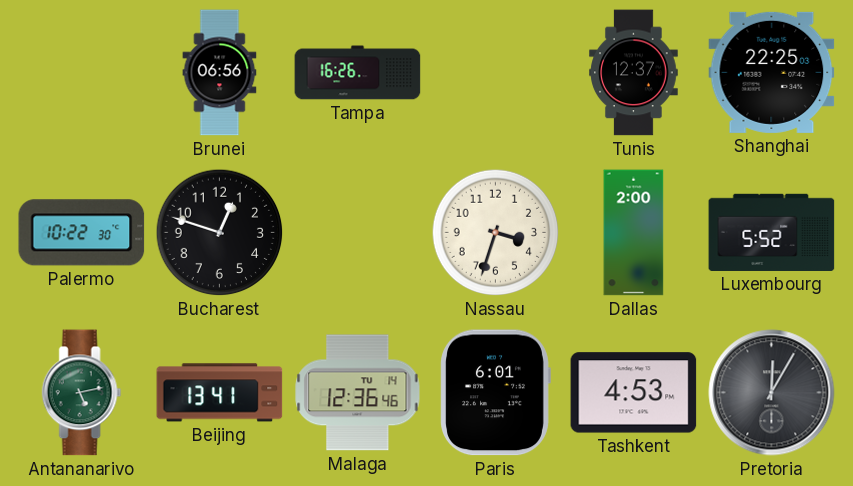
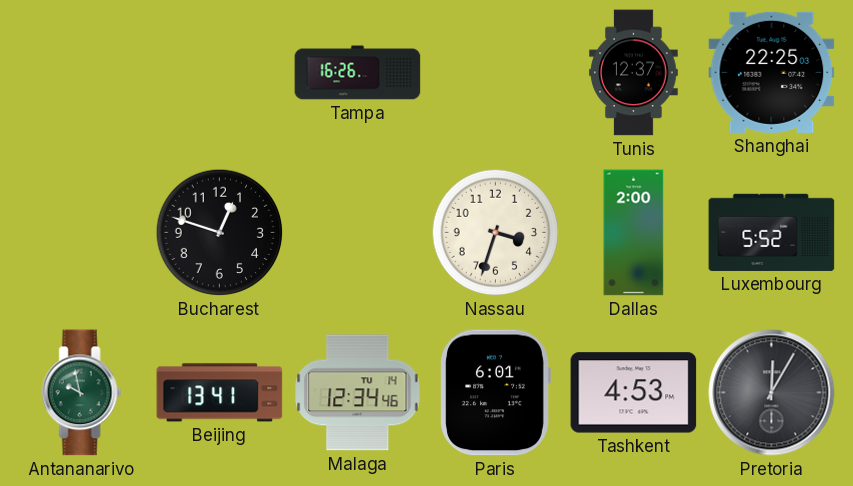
Brunei: 06:56 -> none
Palermo: 10:22 -> none
Antananarivo: 5:13 -> 9:58
Malaga: 12:36 -> 12:34
